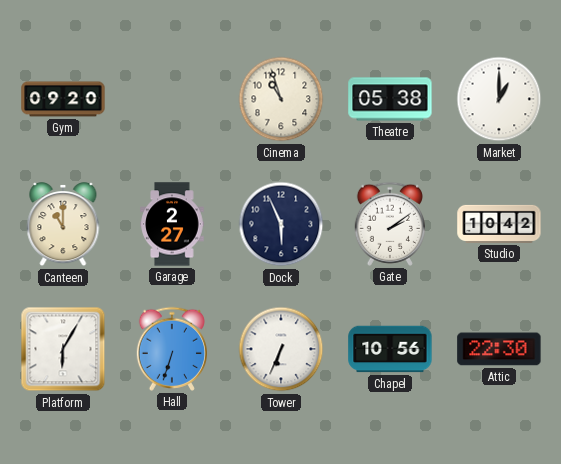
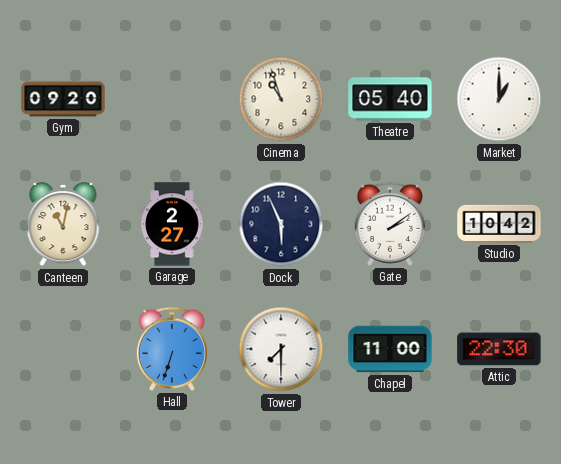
Theatre: 05:38 -> 05:40
Canteen: 11:00 -> 11:02
Platform: 6:05 -> none
Tower: 6:34 -> 7:30
Chapel: 10:56 -> 11:00
